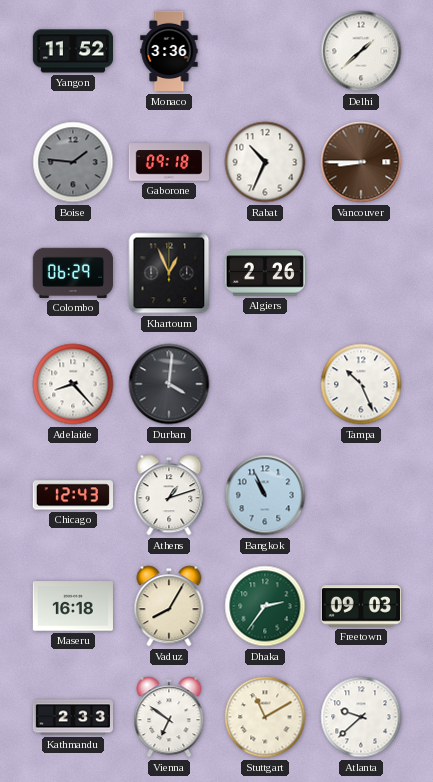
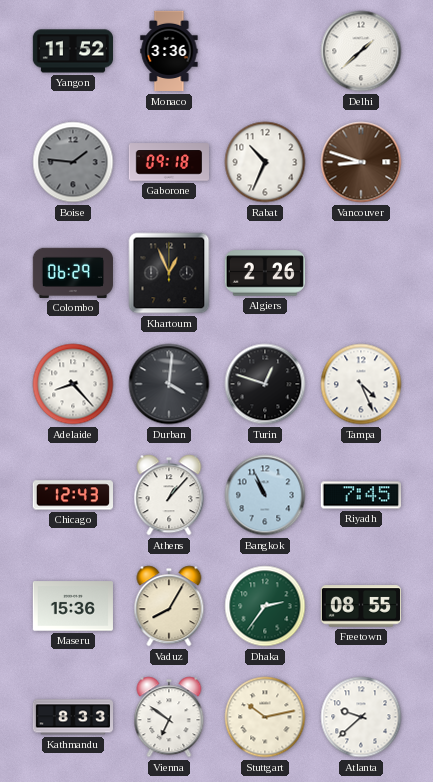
Vancouver: 8:45 -> 8:48
Turin: none -> 12:48
Tampa: 10:26 -> 4:26
Athens: 1:12 -> 1:07
Riyadh: none -> 7:45
Maseru: 16:18 -> 15:36
Freetown: 09:03 -> 08:55
Kathmandu: 2:33 -> 8:33
Stuttgart: 11:10 -> 10:13
